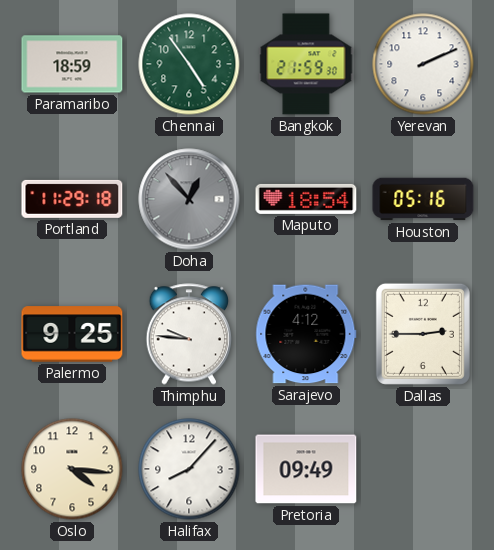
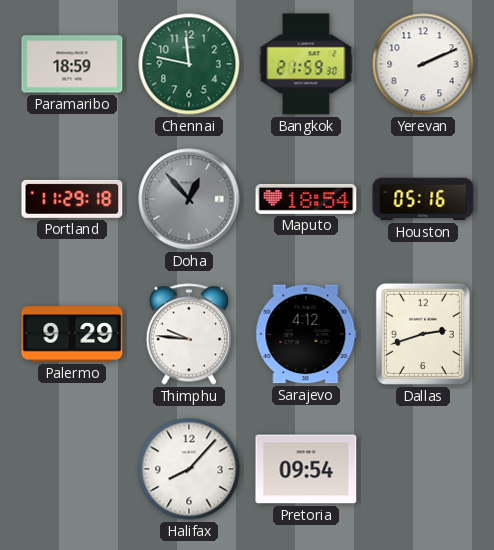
Chennai: 4:54 -> 11:47
Palermo: 9:25 -> 9:29
Dallas: 2:45 -> 2:42
Oslo: 4:16 -> none
Pretoria: 09:49 -> 09:54
